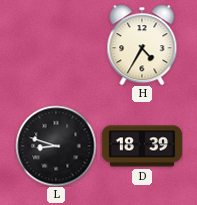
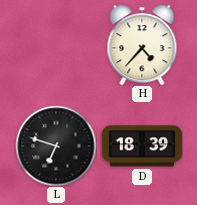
H: 4:35 -> 4:37
L: 8:48 -> 6:48
